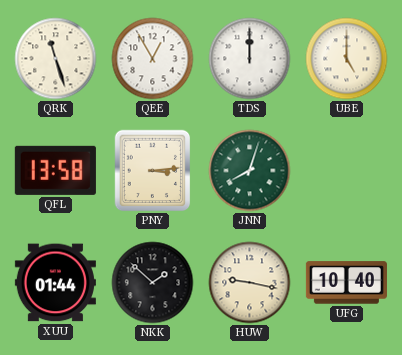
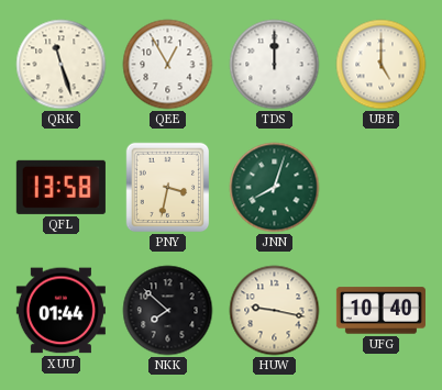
PNY: 3:14 -> 3:32
NKK: 1:52 -> 7:52
